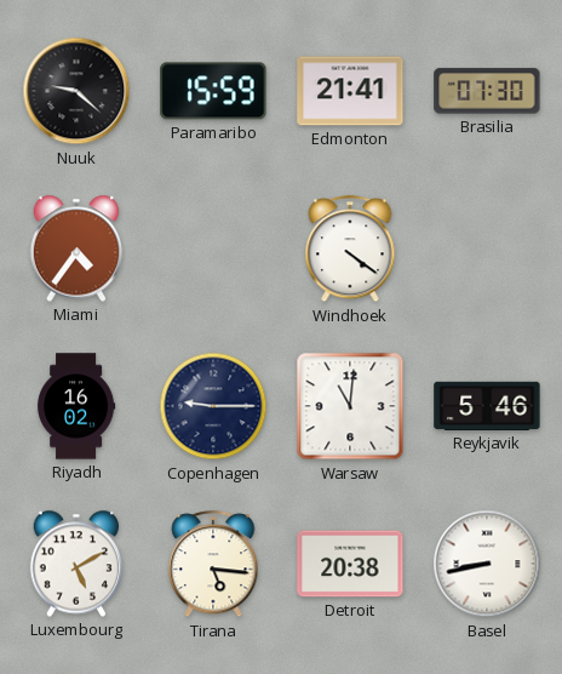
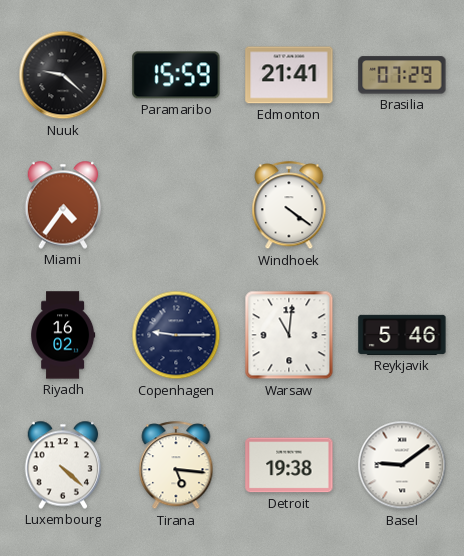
Brasilia: 07:30 -> 07:29
Luxembourg: 5:10 -> 4:22
Detroit: 20:38 -> 19:38
Basel: 8:43 -> 9:09
